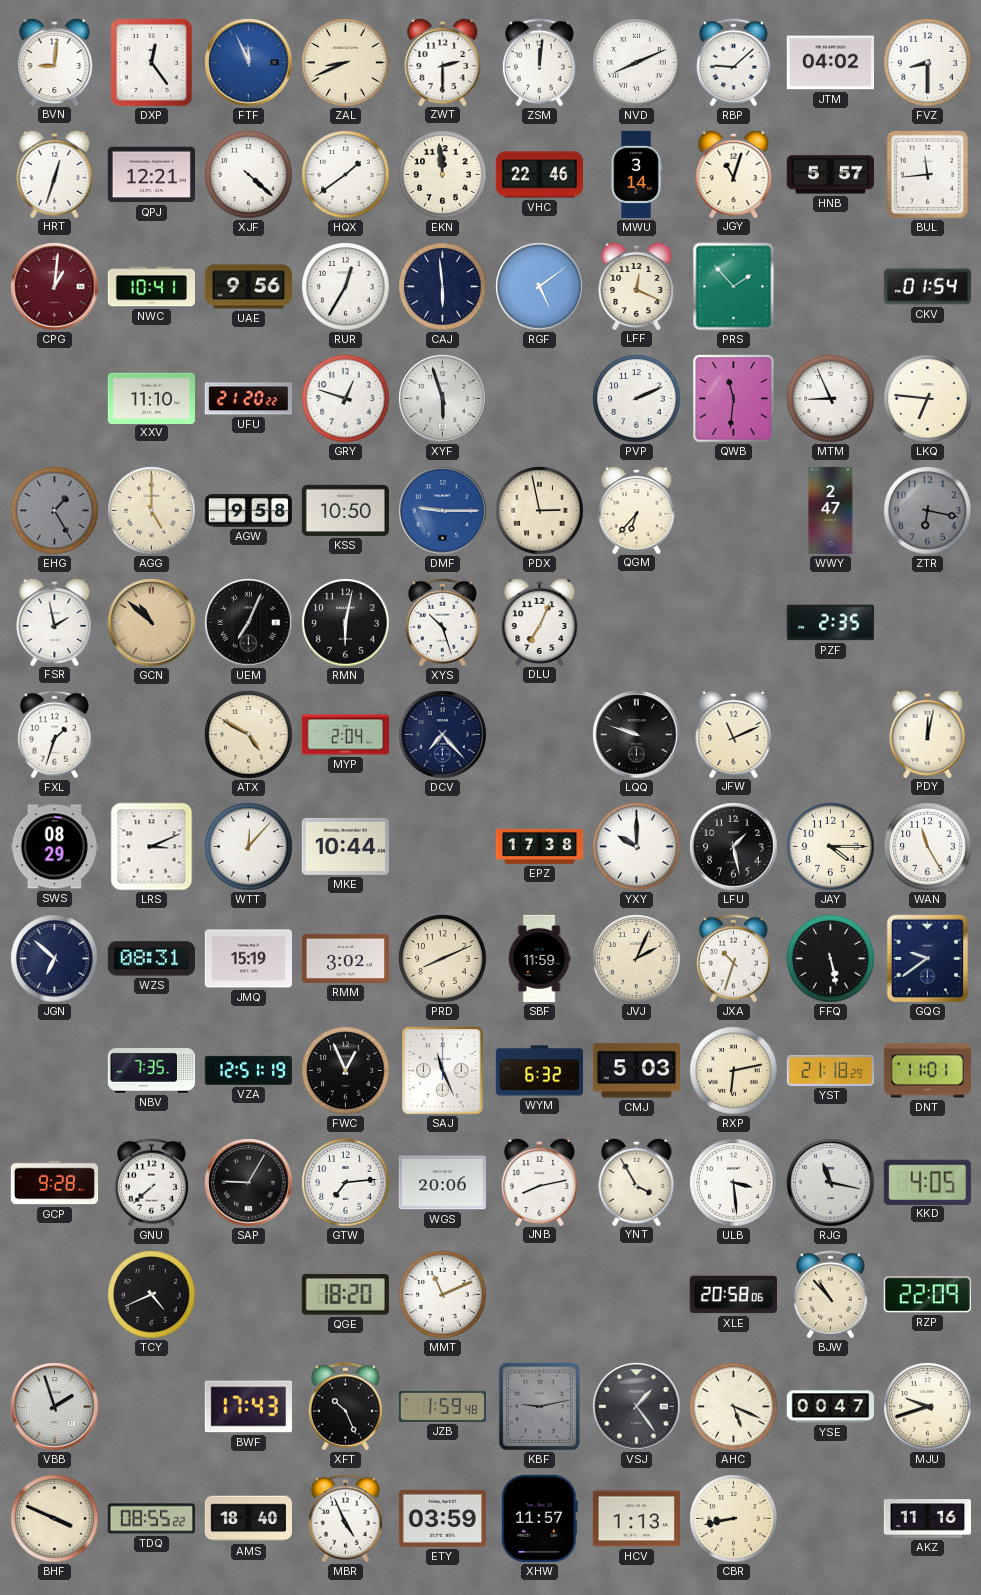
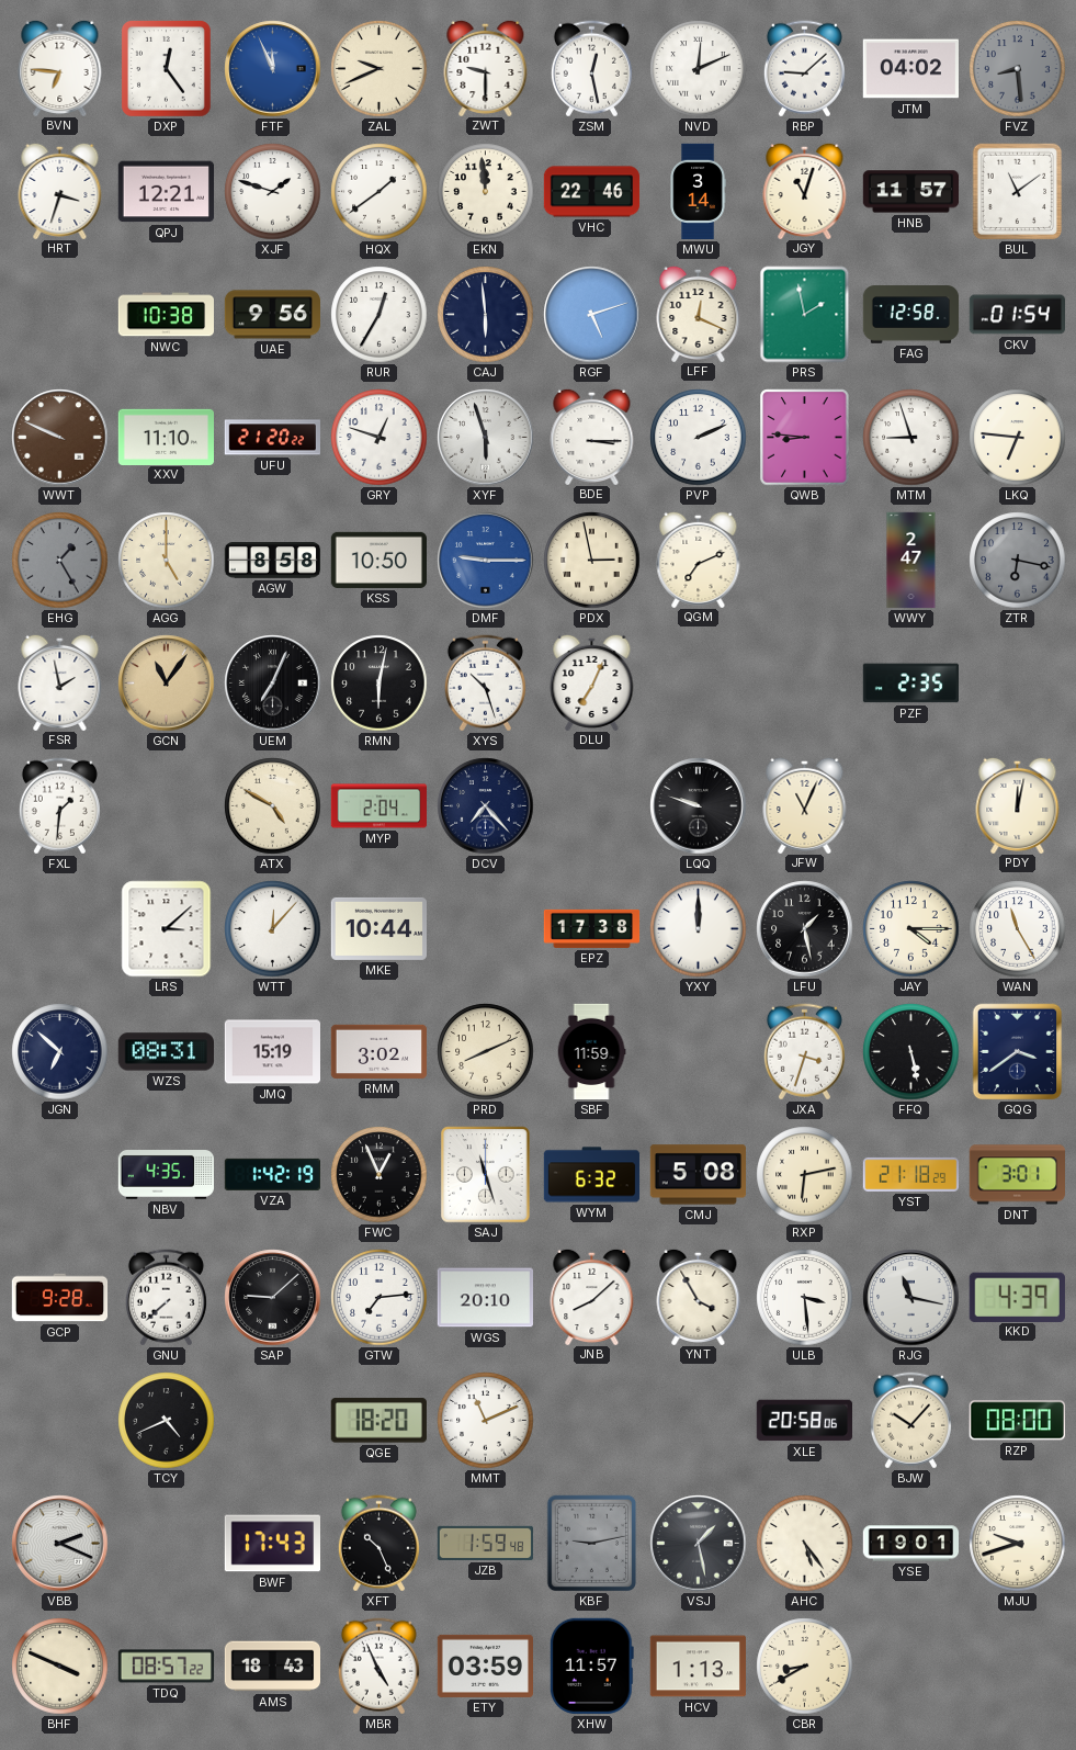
BVN: 9:01 -> 6:46
ZAL: 8:41 -> 9:41
ZWT: 2:30 -> 9:30
ZSM: 12:01 -> 12:28
NVD: 8:11 -> 12:11
FVZ: 8:30 -> 8:29
FVZ dial: white -> grey
HRT: 12:33 -> 3:33
XJF: 4:22 -> 1:48
HNB: 5:57 -> 11:57
BUL: 11:44 -> 11:09
CPG: 1:01 -> none
NWC: 10:41 -> 10:38
RGF: 5:09 -> 5:12
PRS: 1:53 -> 1:58
FAG: none -> 12:58
WWT: none -> 9:49
BDE: none -> 3:15
QWB: 11:31 -> 8:46
MTM: 8:56 -> 8:57
AGW: 9:58 -> 8:58
QGM: 6:37 -> 7:11
GCN: 10:52 -> 11:06
FXL: 1:33 -> 1:31
JFW: 11:11 -> 11:04
SWS: 08:29 -> none
LRS: 3:11 -> 3:08
YXY: 10:00 -> 12:00
JVJ: 2:04 -> none
JXA: 10:33 -> 3:33
GQG: 9:39 -> 3:39
NBV: 7:35 -> 4:35
VZA: 12:51 -> 1:42
SAJ: 11:26 -> 11:27
CMJ: 5:03 -> 5:08
DNT: 11:01 -> 3:01
SAP: 9:05 -> 9:08
WGS: 20:06 -> 20:10
JNB: 8:13 -> 8:08
KKD: 4:05 -> 4:39
BJW: 10:53 -> 10:07
RZP: 22:09 -> 08:00
VBB: 1:57 -> 2:19
VSJ: 1:24 -> 1:28
AHC: 5:19 -> 5:24
YSE: 00:47 -> 19:01
TDQ: 08:55 -> 08:57
AMS: 18:40 -> 18:43
CBR: 8:43 -> 8:40
AKZ: 11:16 -> none
